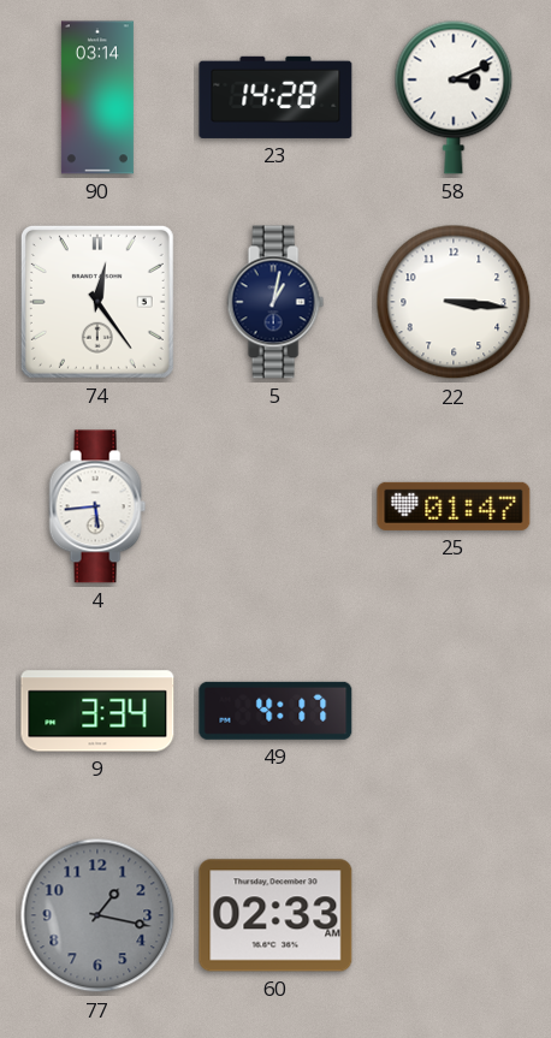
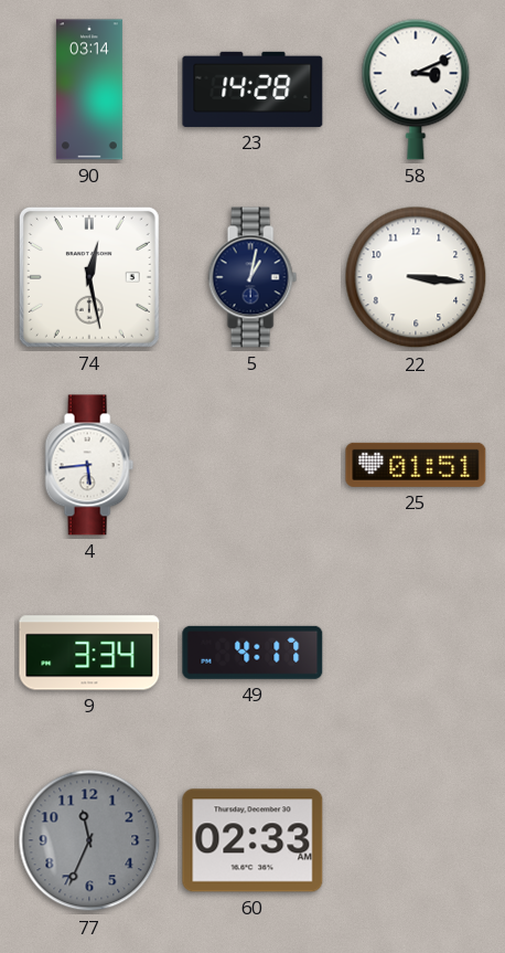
74: 12:24 -> 12:28
25: 01:47 -> 01:51
77: 1:17 -> 11:34
